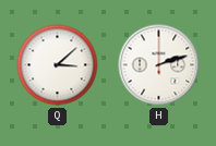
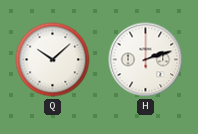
Q: 3:08 -> 10:08
